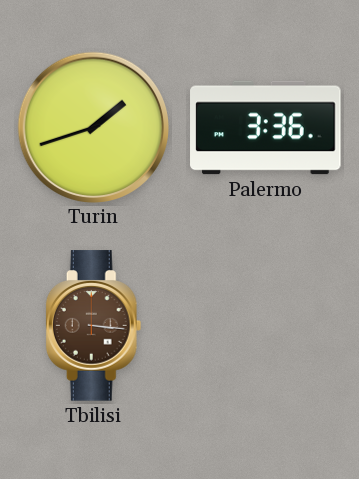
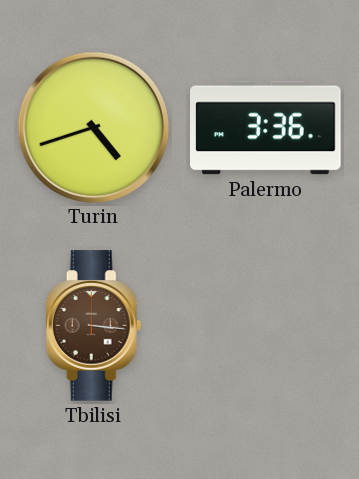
Turin: 1:42 -> 4:42
